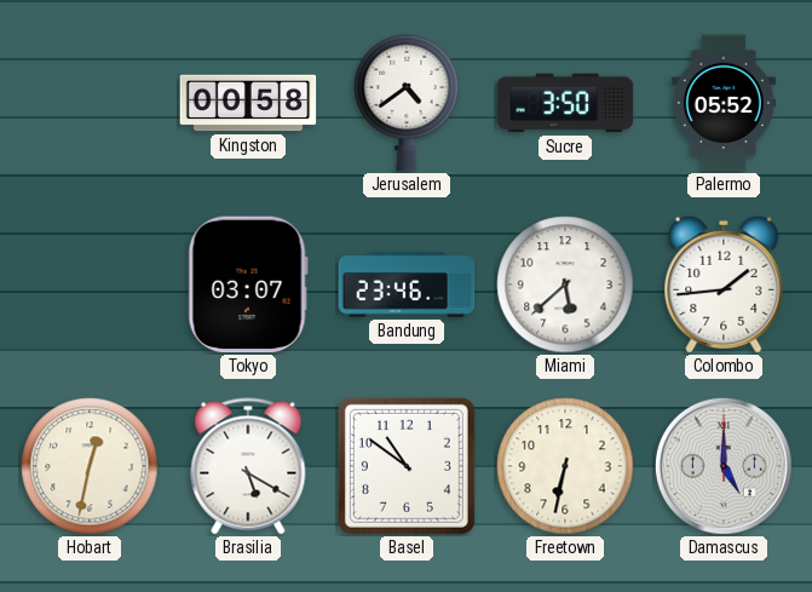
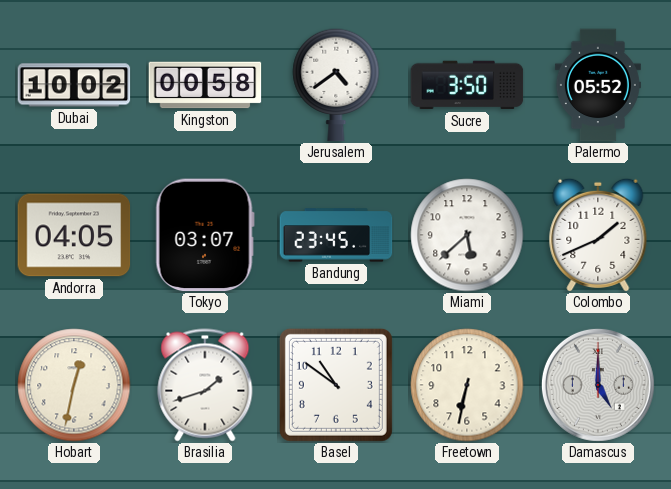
Dubai: none -> 10:02
Andorra: none -> 04:05
Bandung: 23:46 -> 23:45
Colombo: 1:44 -> 1:41
Brasilia: 5:20 -> 1:42
